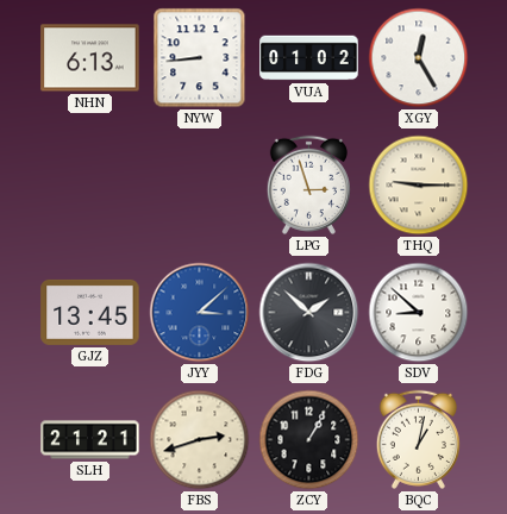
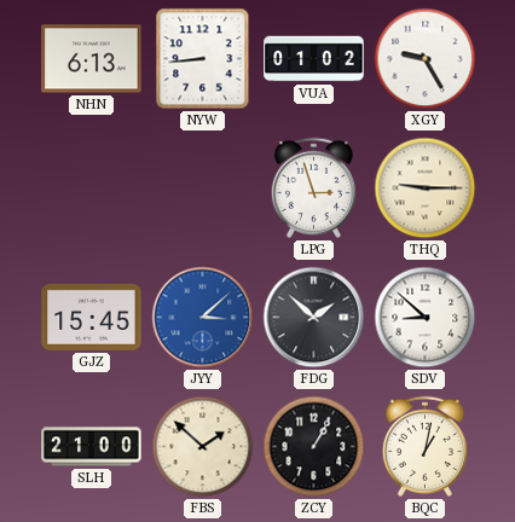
XGY: 12:25 -> 9:25
GJZ: 13:45 -> 15:45
SLH: 21:21 -> 21:00
FBS: 2:42 -> 1:52
